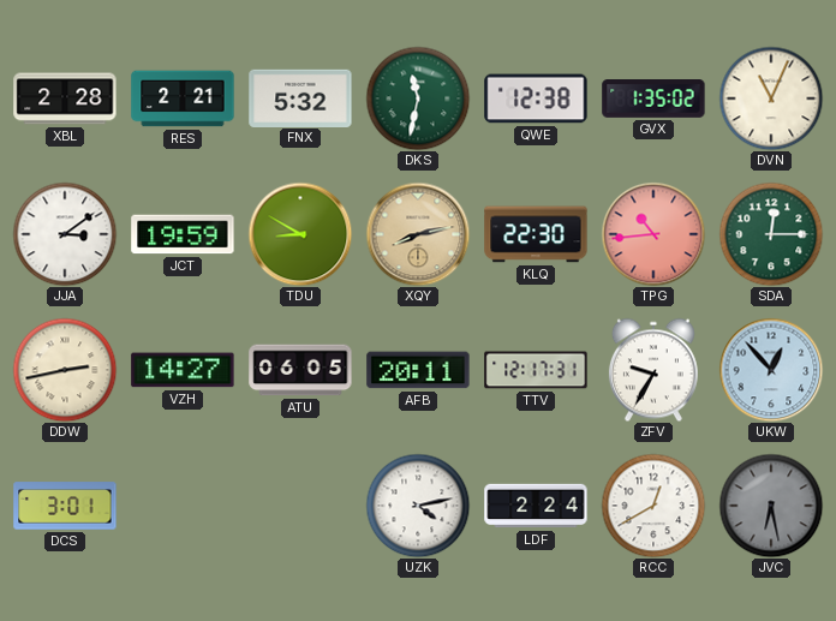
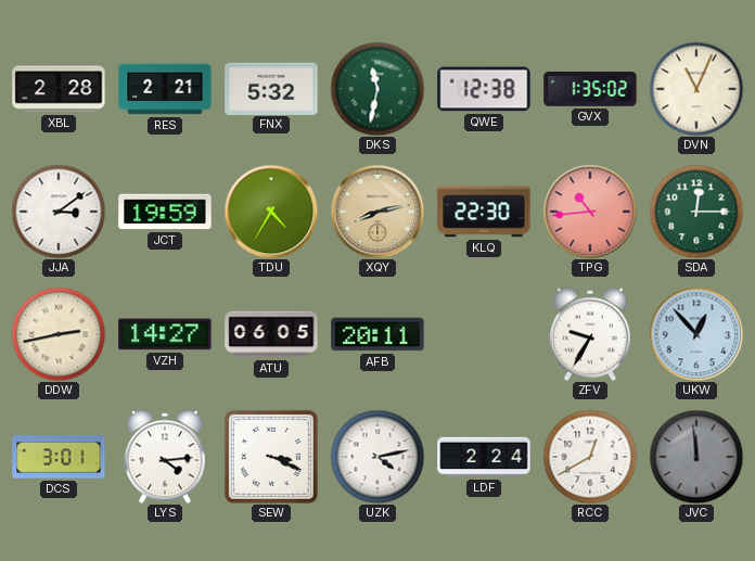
TDU: 8:50 -> 4:35
TTV: 12:17 -> none
LYS: none -> 4:14
SEW: none -> 3:19
JVC: 6:28 -> 11:59
